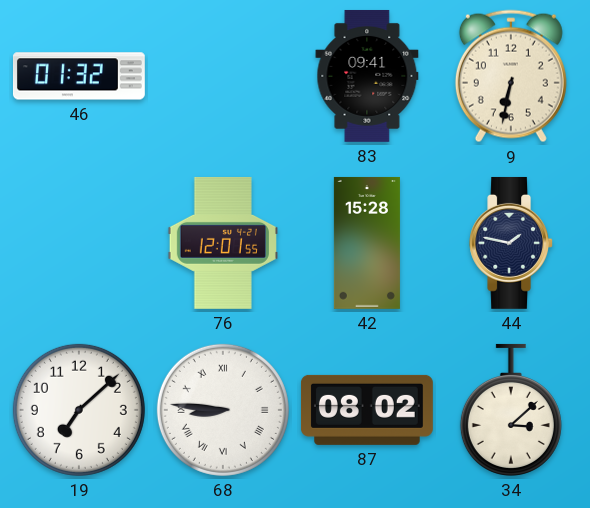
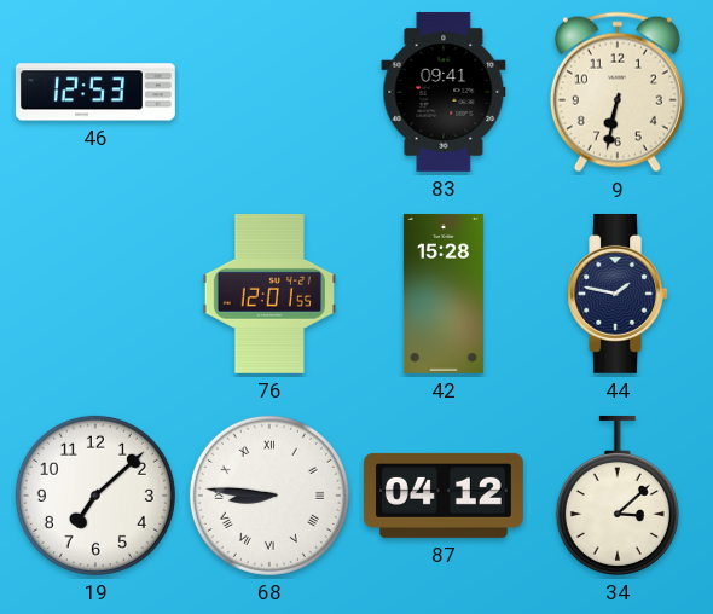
46: 01:32 -> 12:53
87: 08:02 -> 04:12
